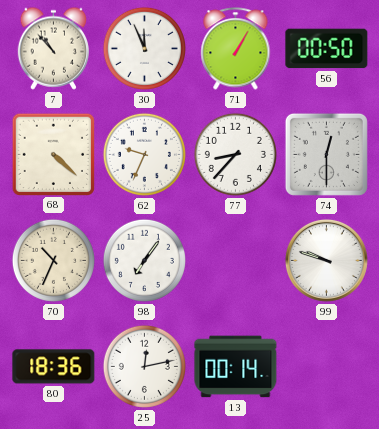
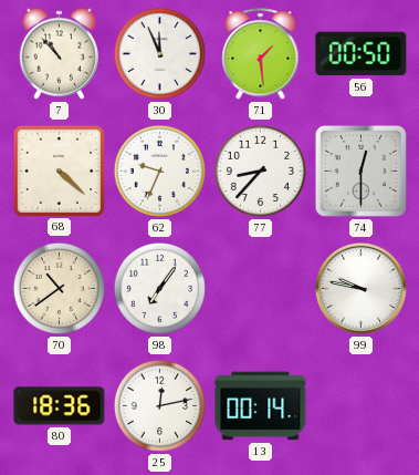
71: 1:05 -> 1:29
70: 10:34 -> 10:39
99: 9:48 -> 9:47
